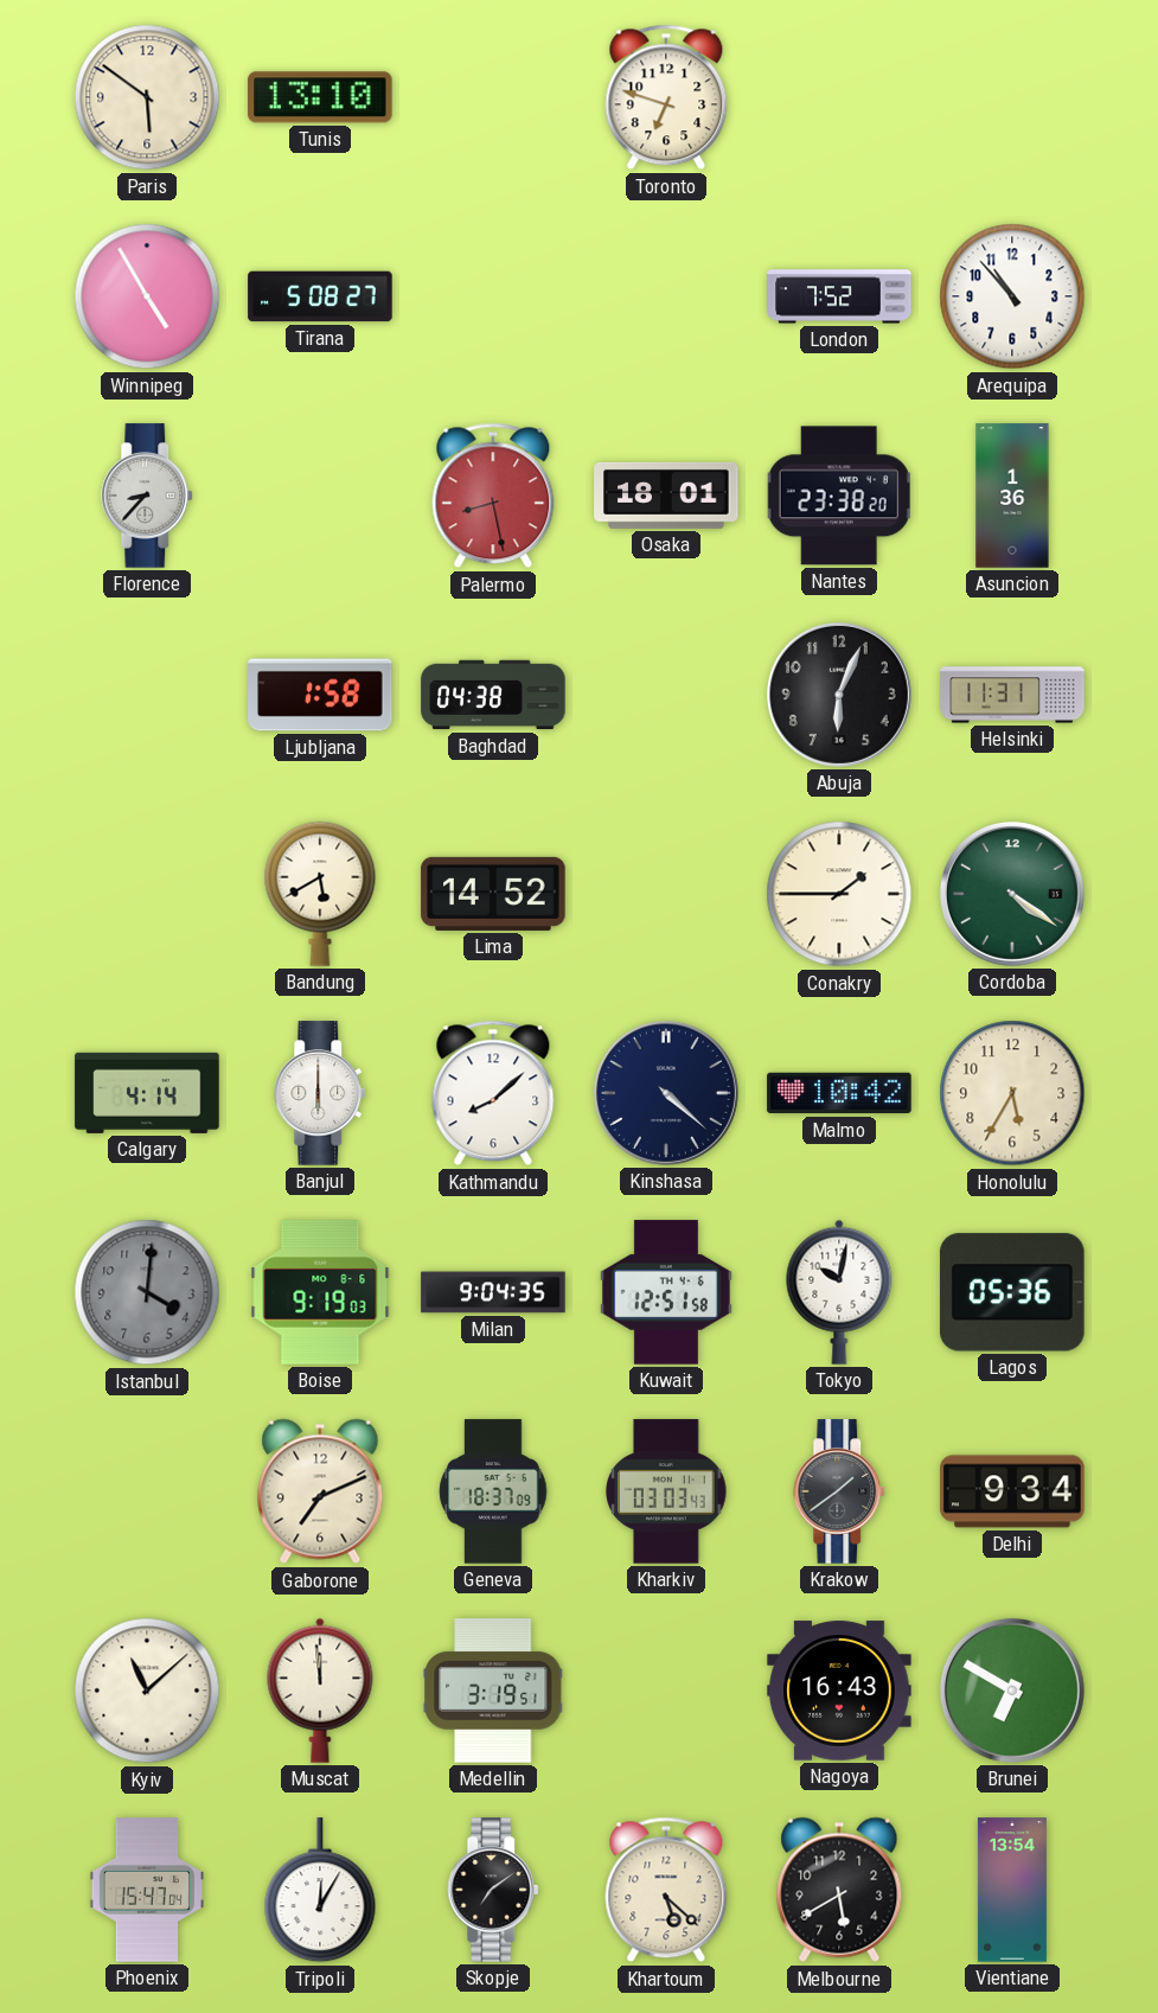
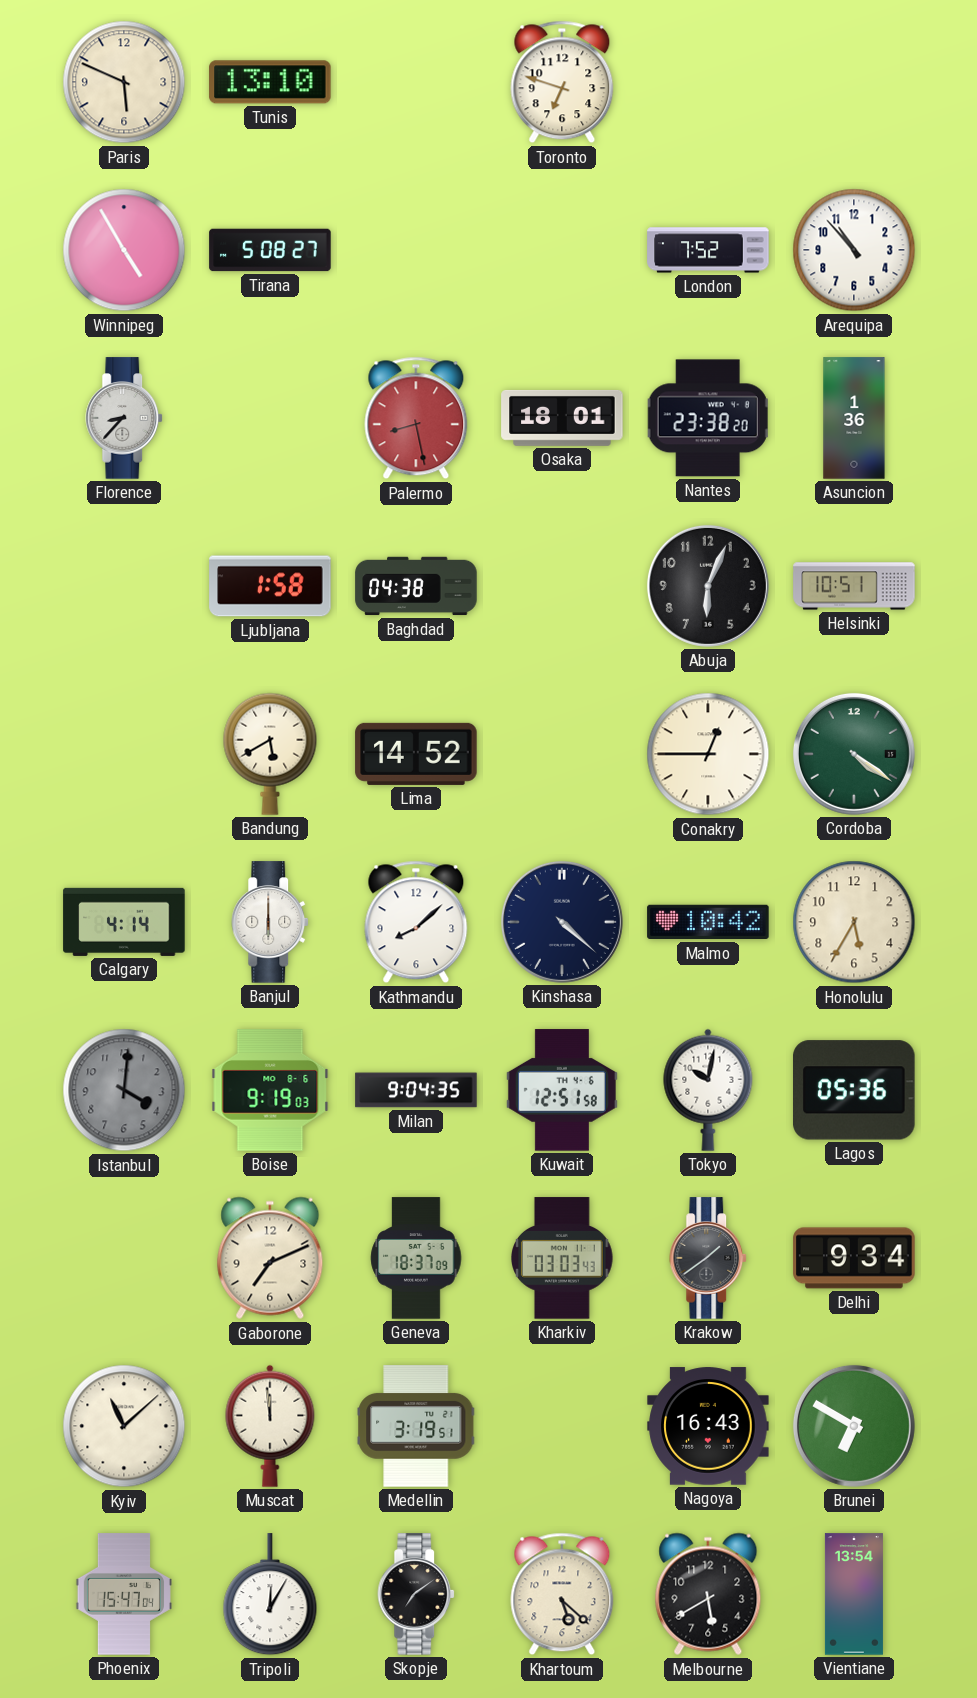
Paris: 5:51 -> 5:49
Helsinki: 11:31 -> 10:51
Conakry: 1:45 -> 12:45
